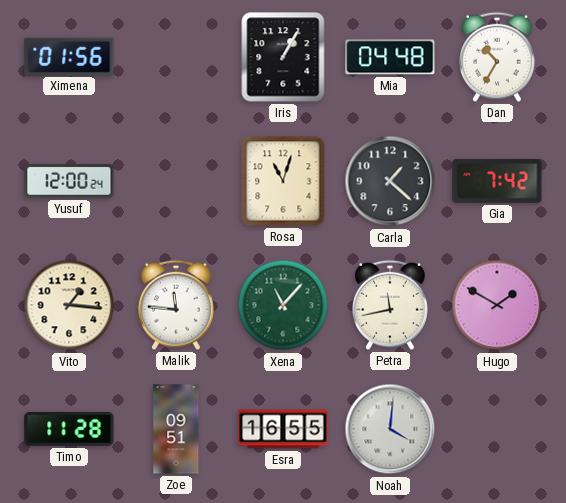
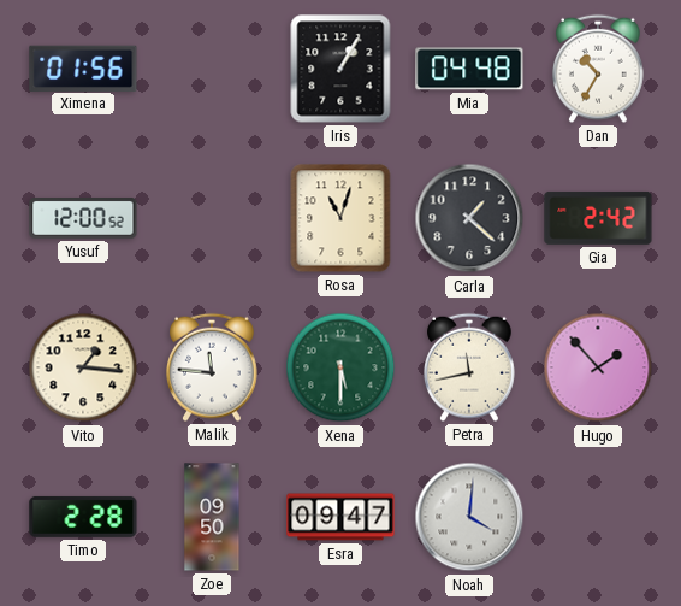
Yusuf: 12:00:24 -> 12:00:52
Gia: 7:42 -> 2:42
Xena: 11:07 -> 5:30
Hugo: 1:50 -> 1:53
Timo: 11:28 -> 2:28
Zoe: 09:51 -> 09:50
Esra: 16:55 -> 09:47
